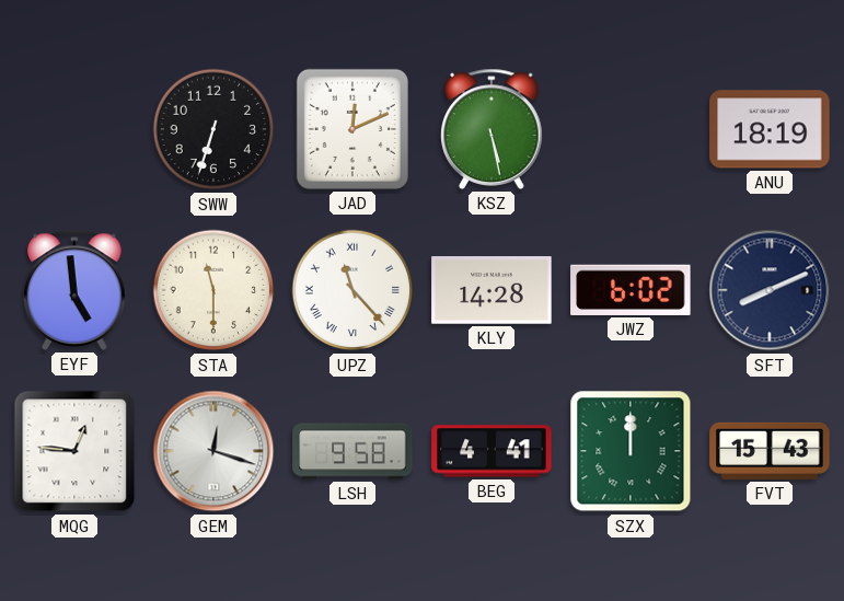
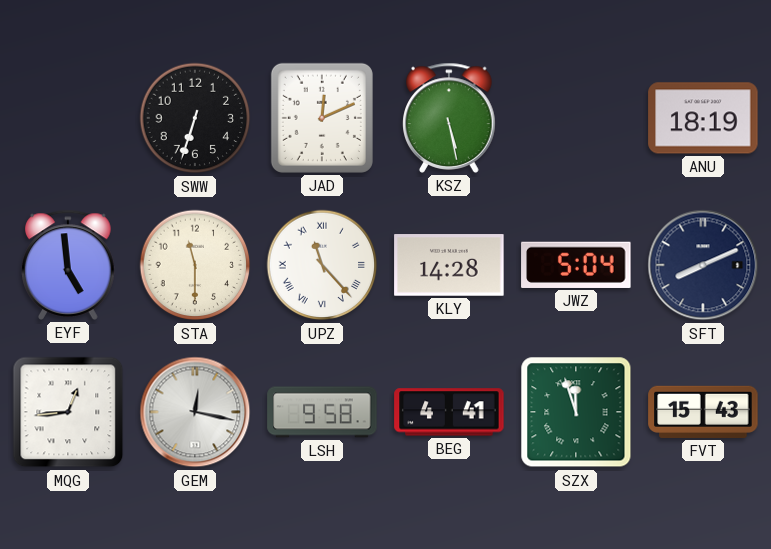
JWZ: 6:02 -> 5:04
MQG: 12:46 -> 12:44
GEM: 12:18 -> 12:17
SZX: 12:00 -> 11:57
